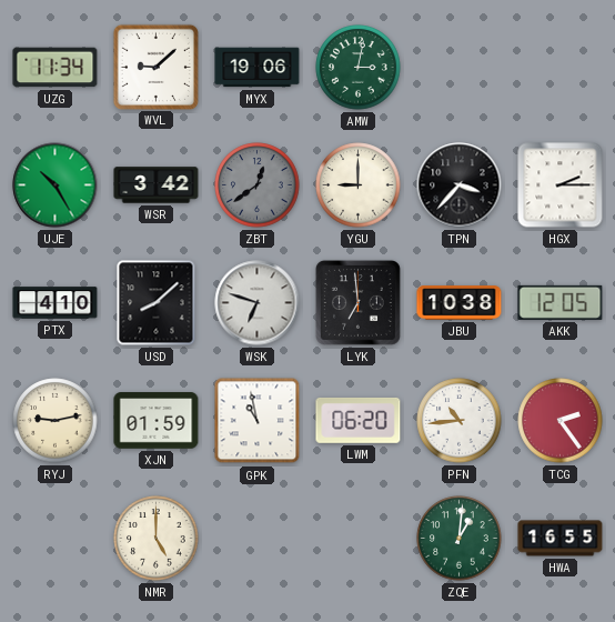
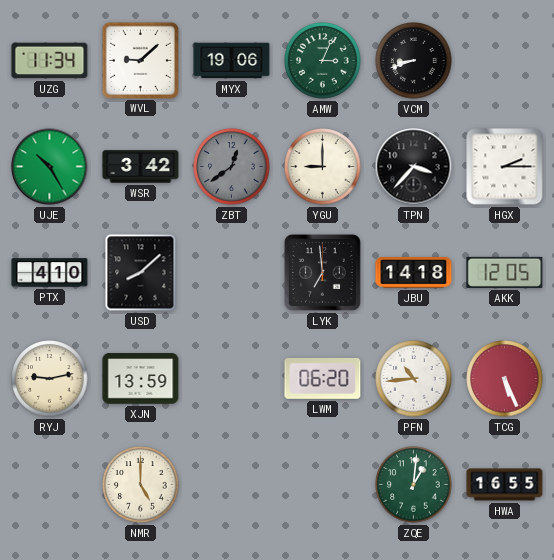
AMW: 3:02 -> 3:04
VCM: none -> 8:42
WSK: 6:48 -> none
JBU: 10:38 -> 14:18
XJN: 01:59 -> 13:59
GPK: 10:58 -> none
TCG: 2:24 -> 5:26
